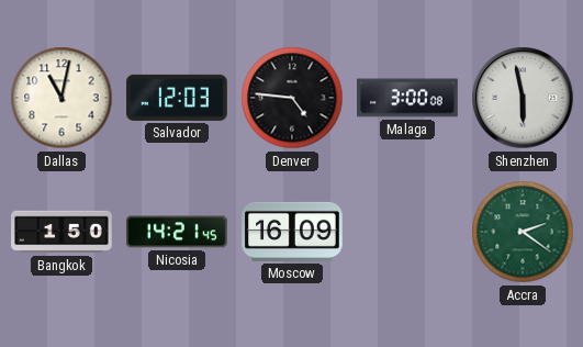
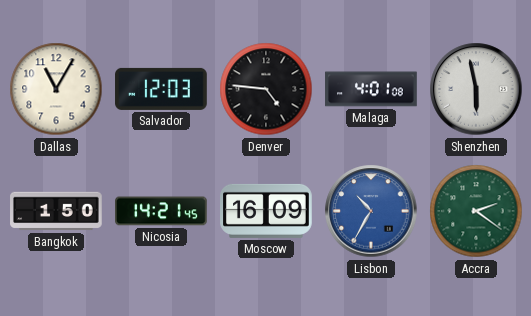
Dallas: 11:02 -> 11:05
Malaga: 3:00 -> 4:01
Lisbon: none -> 10:35
